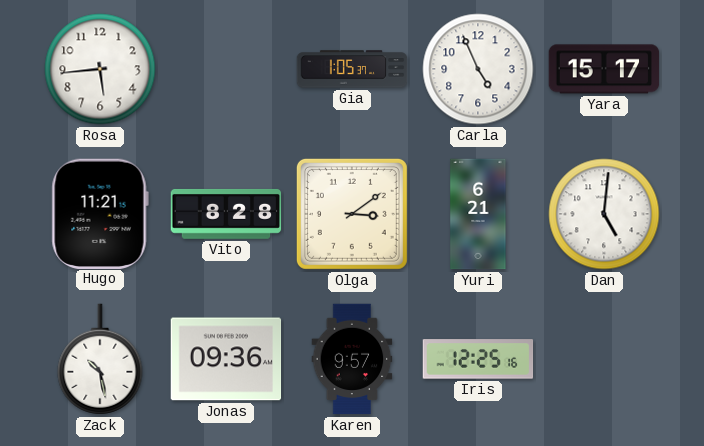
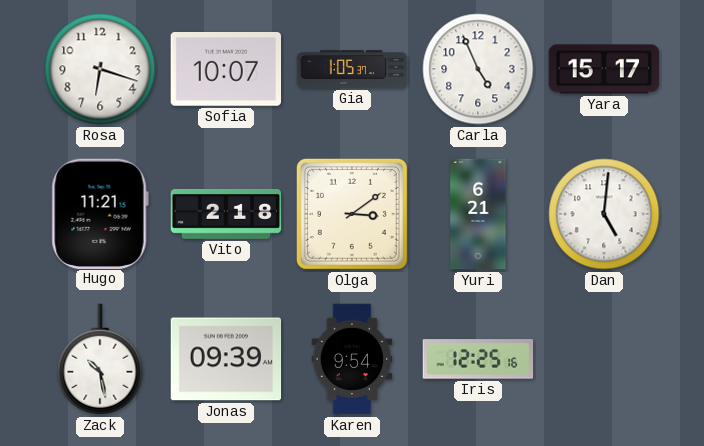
Rosa: 5:44 -> 6:18
Sofia: none -> 10:07
Vito: 8:28 -> 2:18
Jonas: 09:36 -> 09:39
Karen: 9:57 -> 9:54
